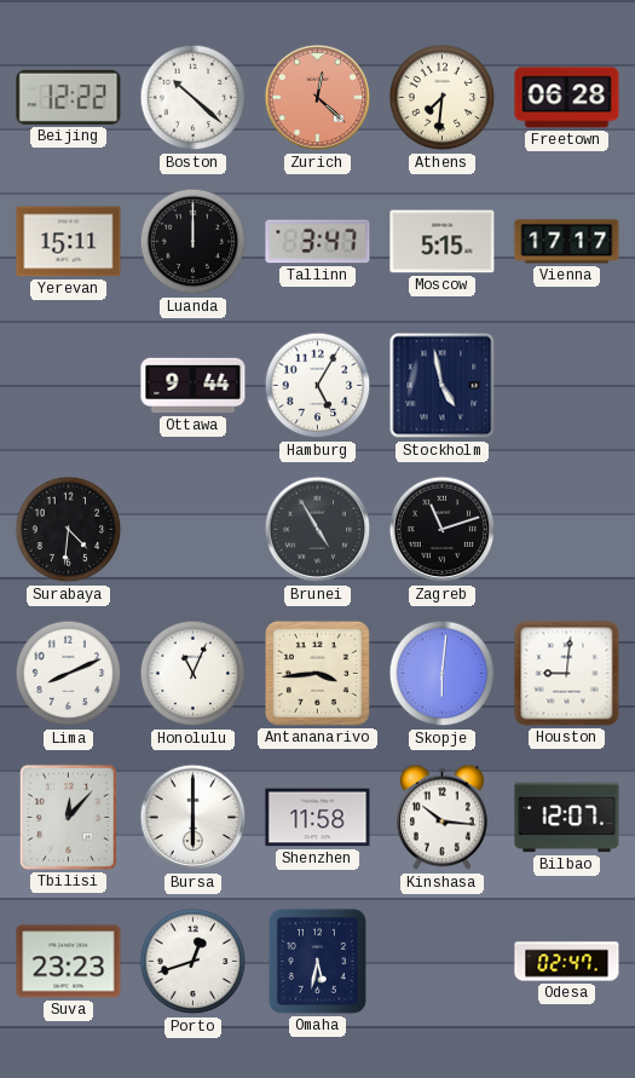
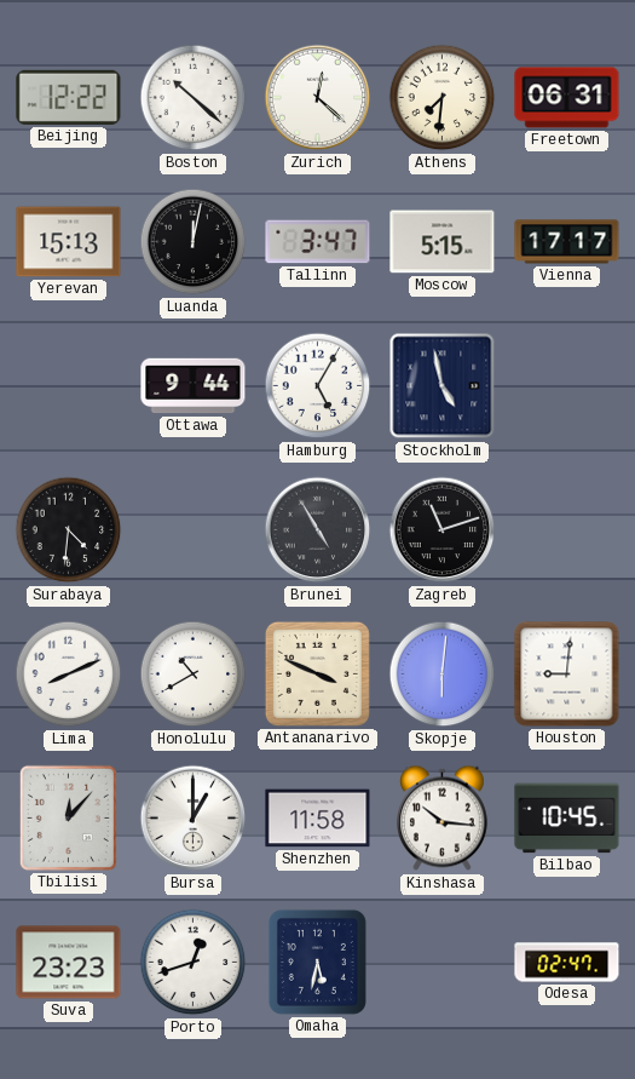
Zurich dial: salmon -> white
Freetown: 06:28 -> 06:31
Yerevan: 15:11 -> 15:13
Luanda: 12:00 -> 12:02
Honolulu: 11:04 -> 10:40
Antananarivo: 3:44 -> 3:49
Bursa: 6:00 -> 1:00
Bilbao: 12:07 -> 10:45
